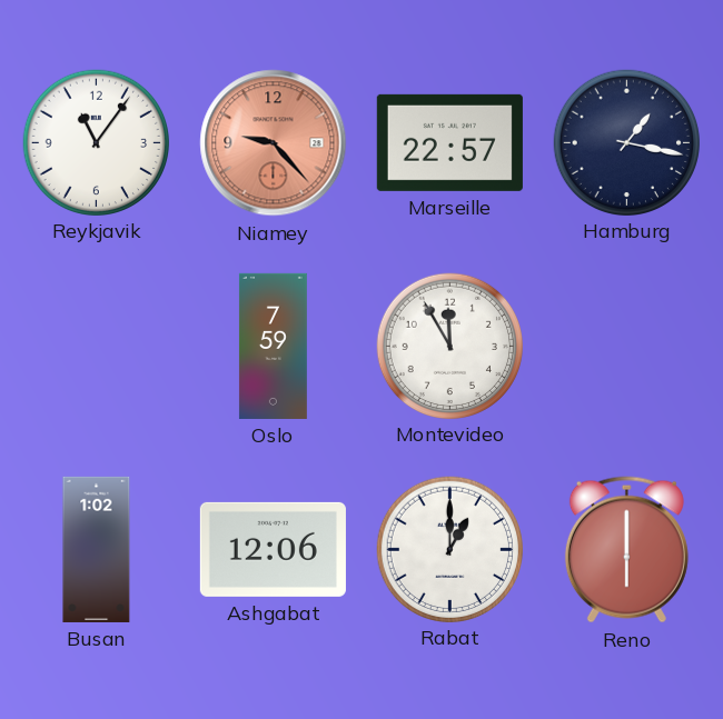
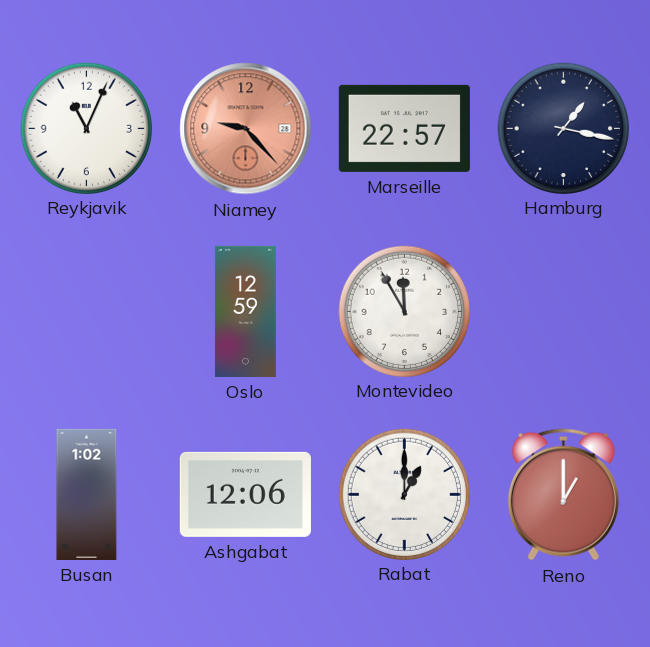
Reykjavik: 11:06 -> 11:04
Oslo: 7:59 -> 12:59
Reno: 6:00 -> 1:00
